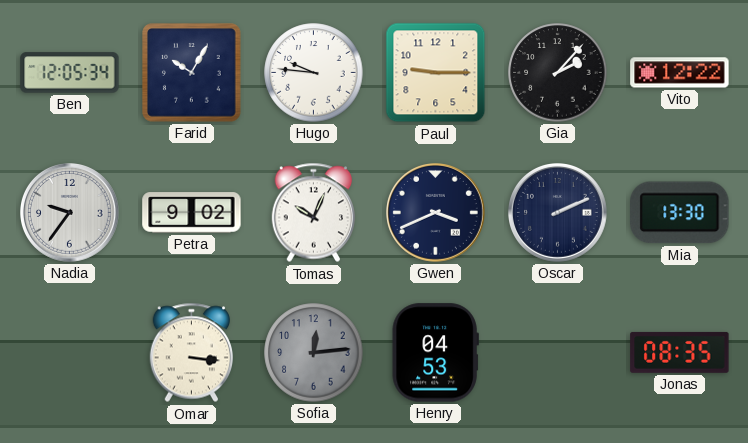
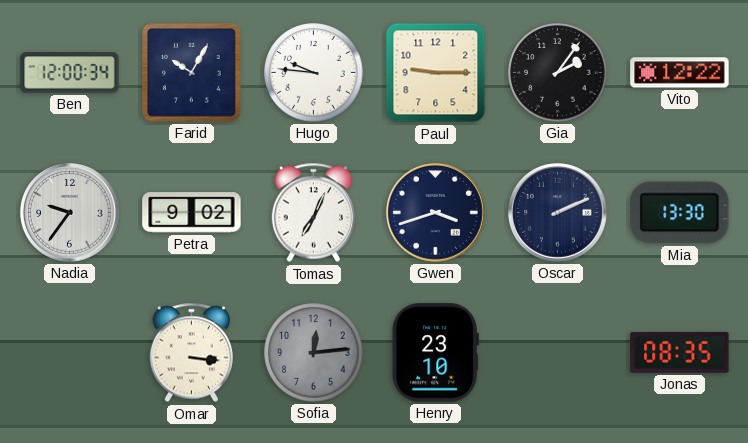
Ben: 12:05 -> 12:00
Gia: 2:07 -> 2:06
Tomas: 10:04 -> 7:04
Gwen: 3:41 -> 3:42
Henry: 04:53 -> 23:10
